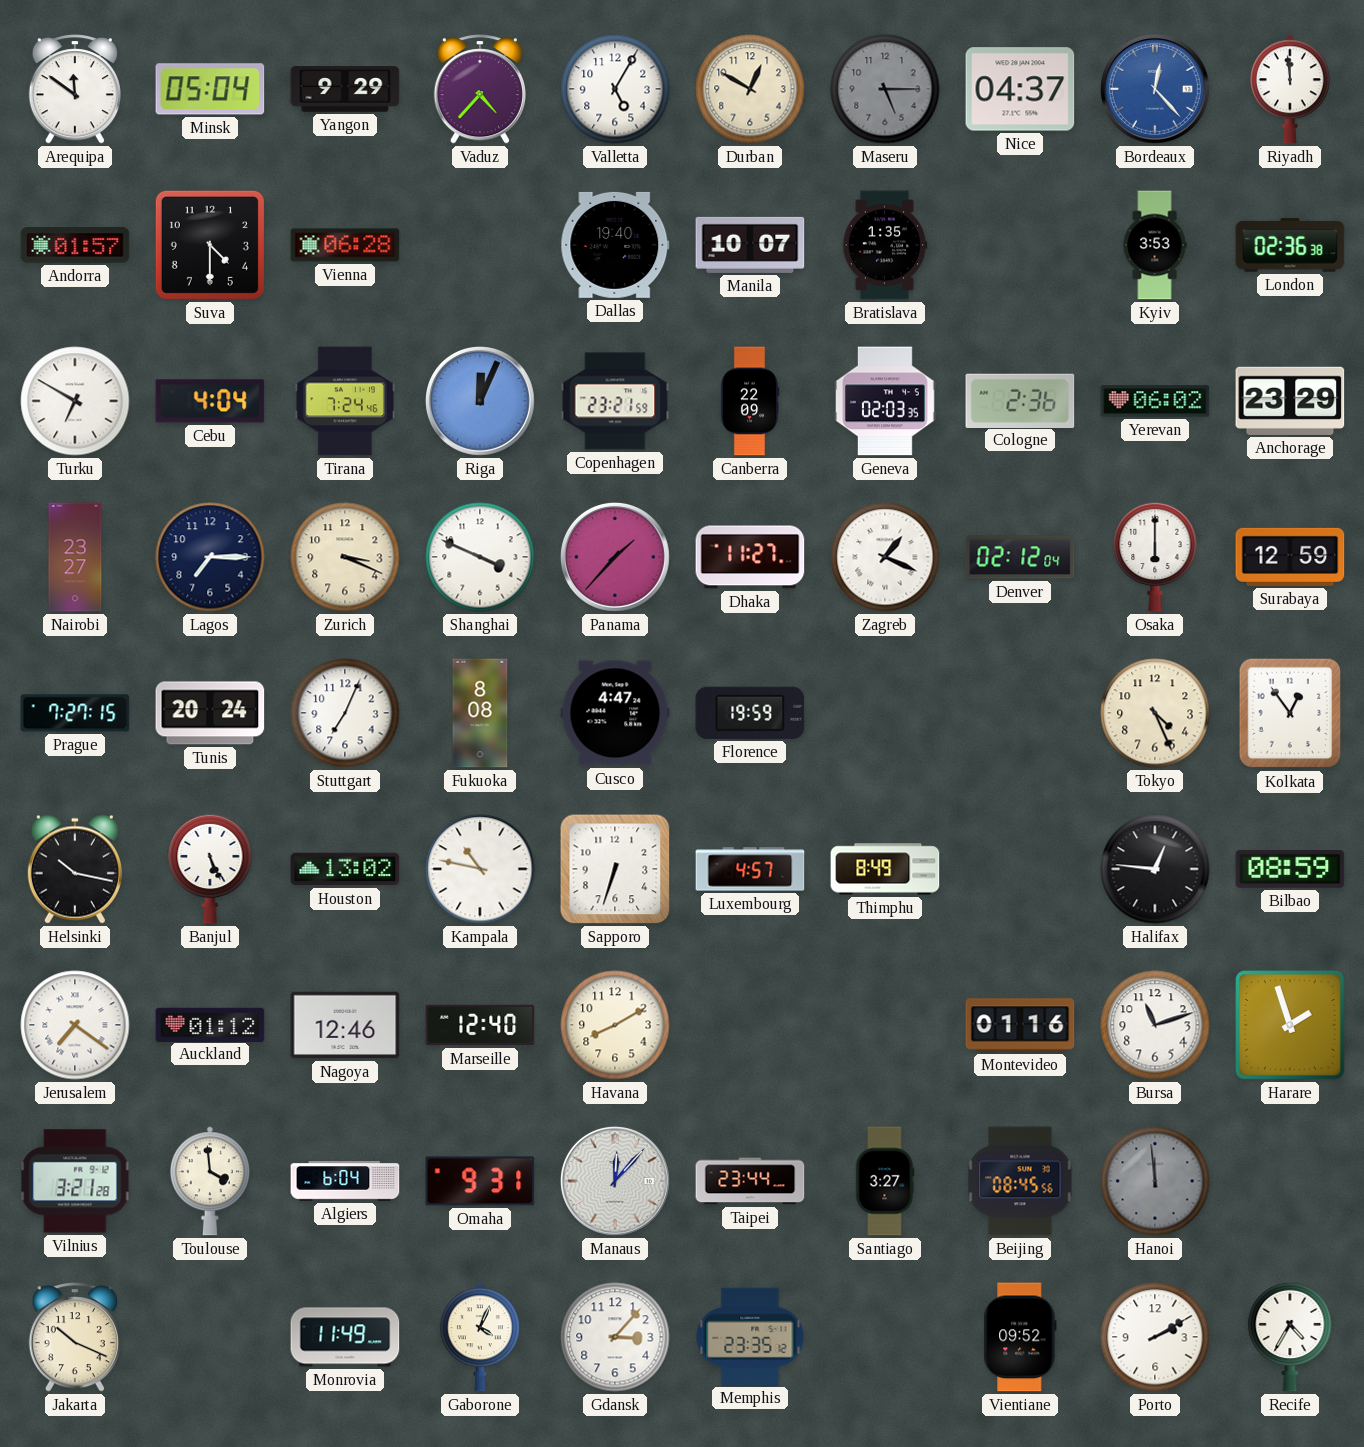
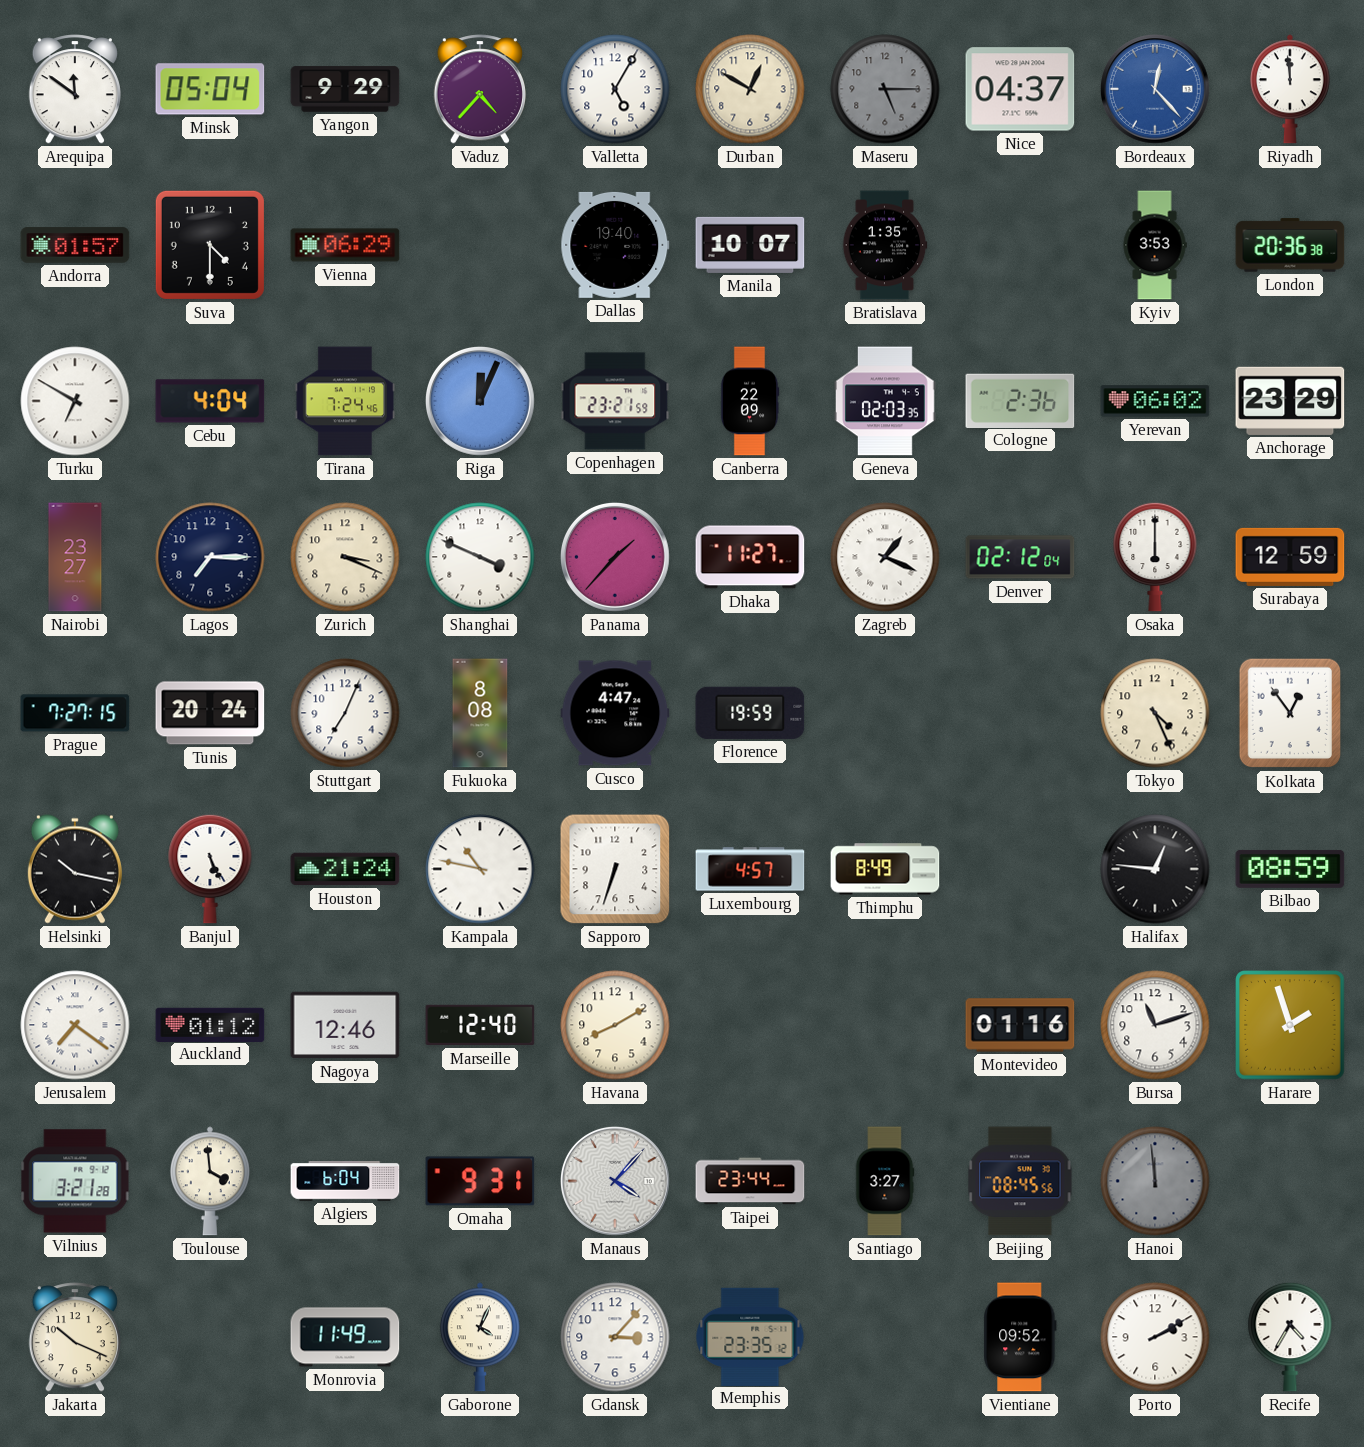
Vienna: 06:28 -> 06:29
London: 02:36 -> 20:36
Houston: 13:02 -> 21:24
Manaus: 12:07 -> 4:07
